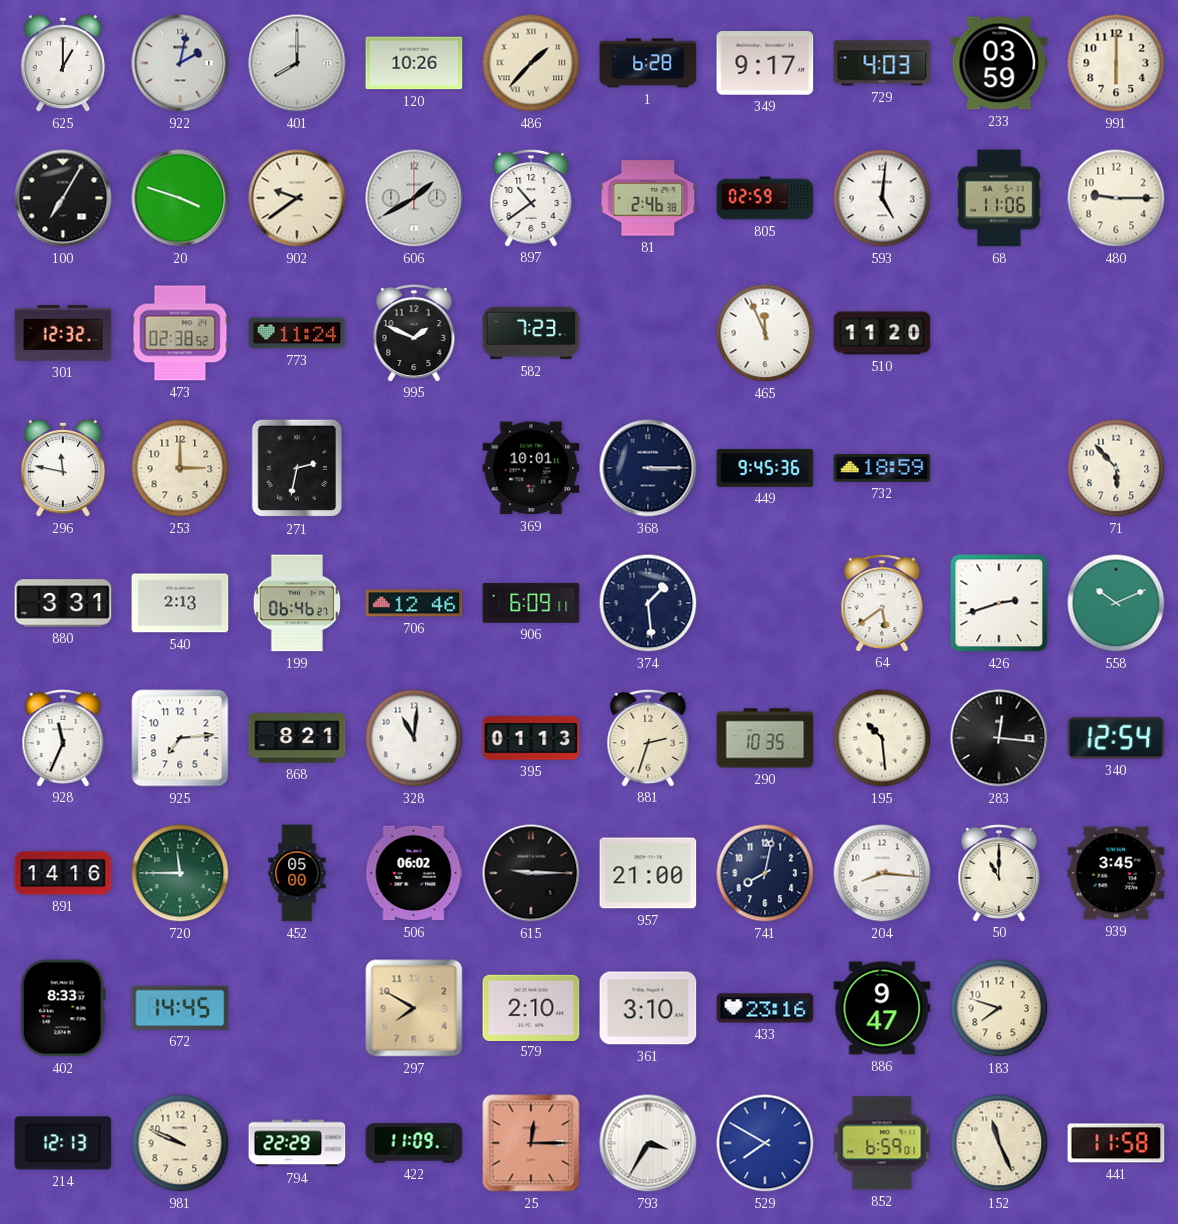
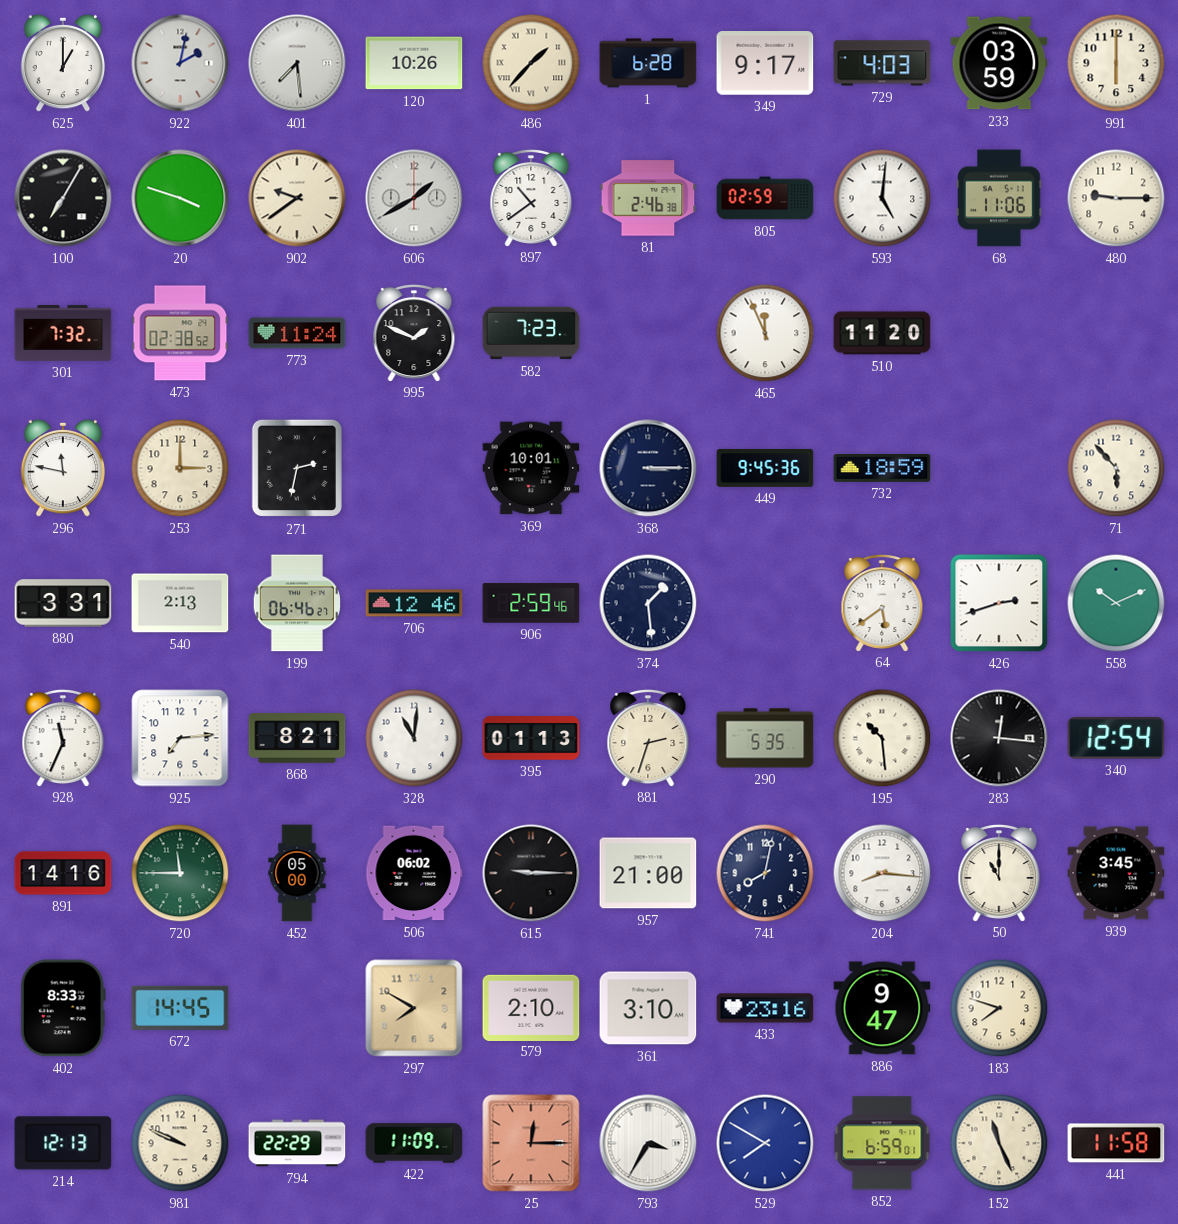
401: 8:00 -> 7:29
301: 12:32 -> 7:32
906: 6:09 -> 2:59
290: 10:35 -> 5:35
